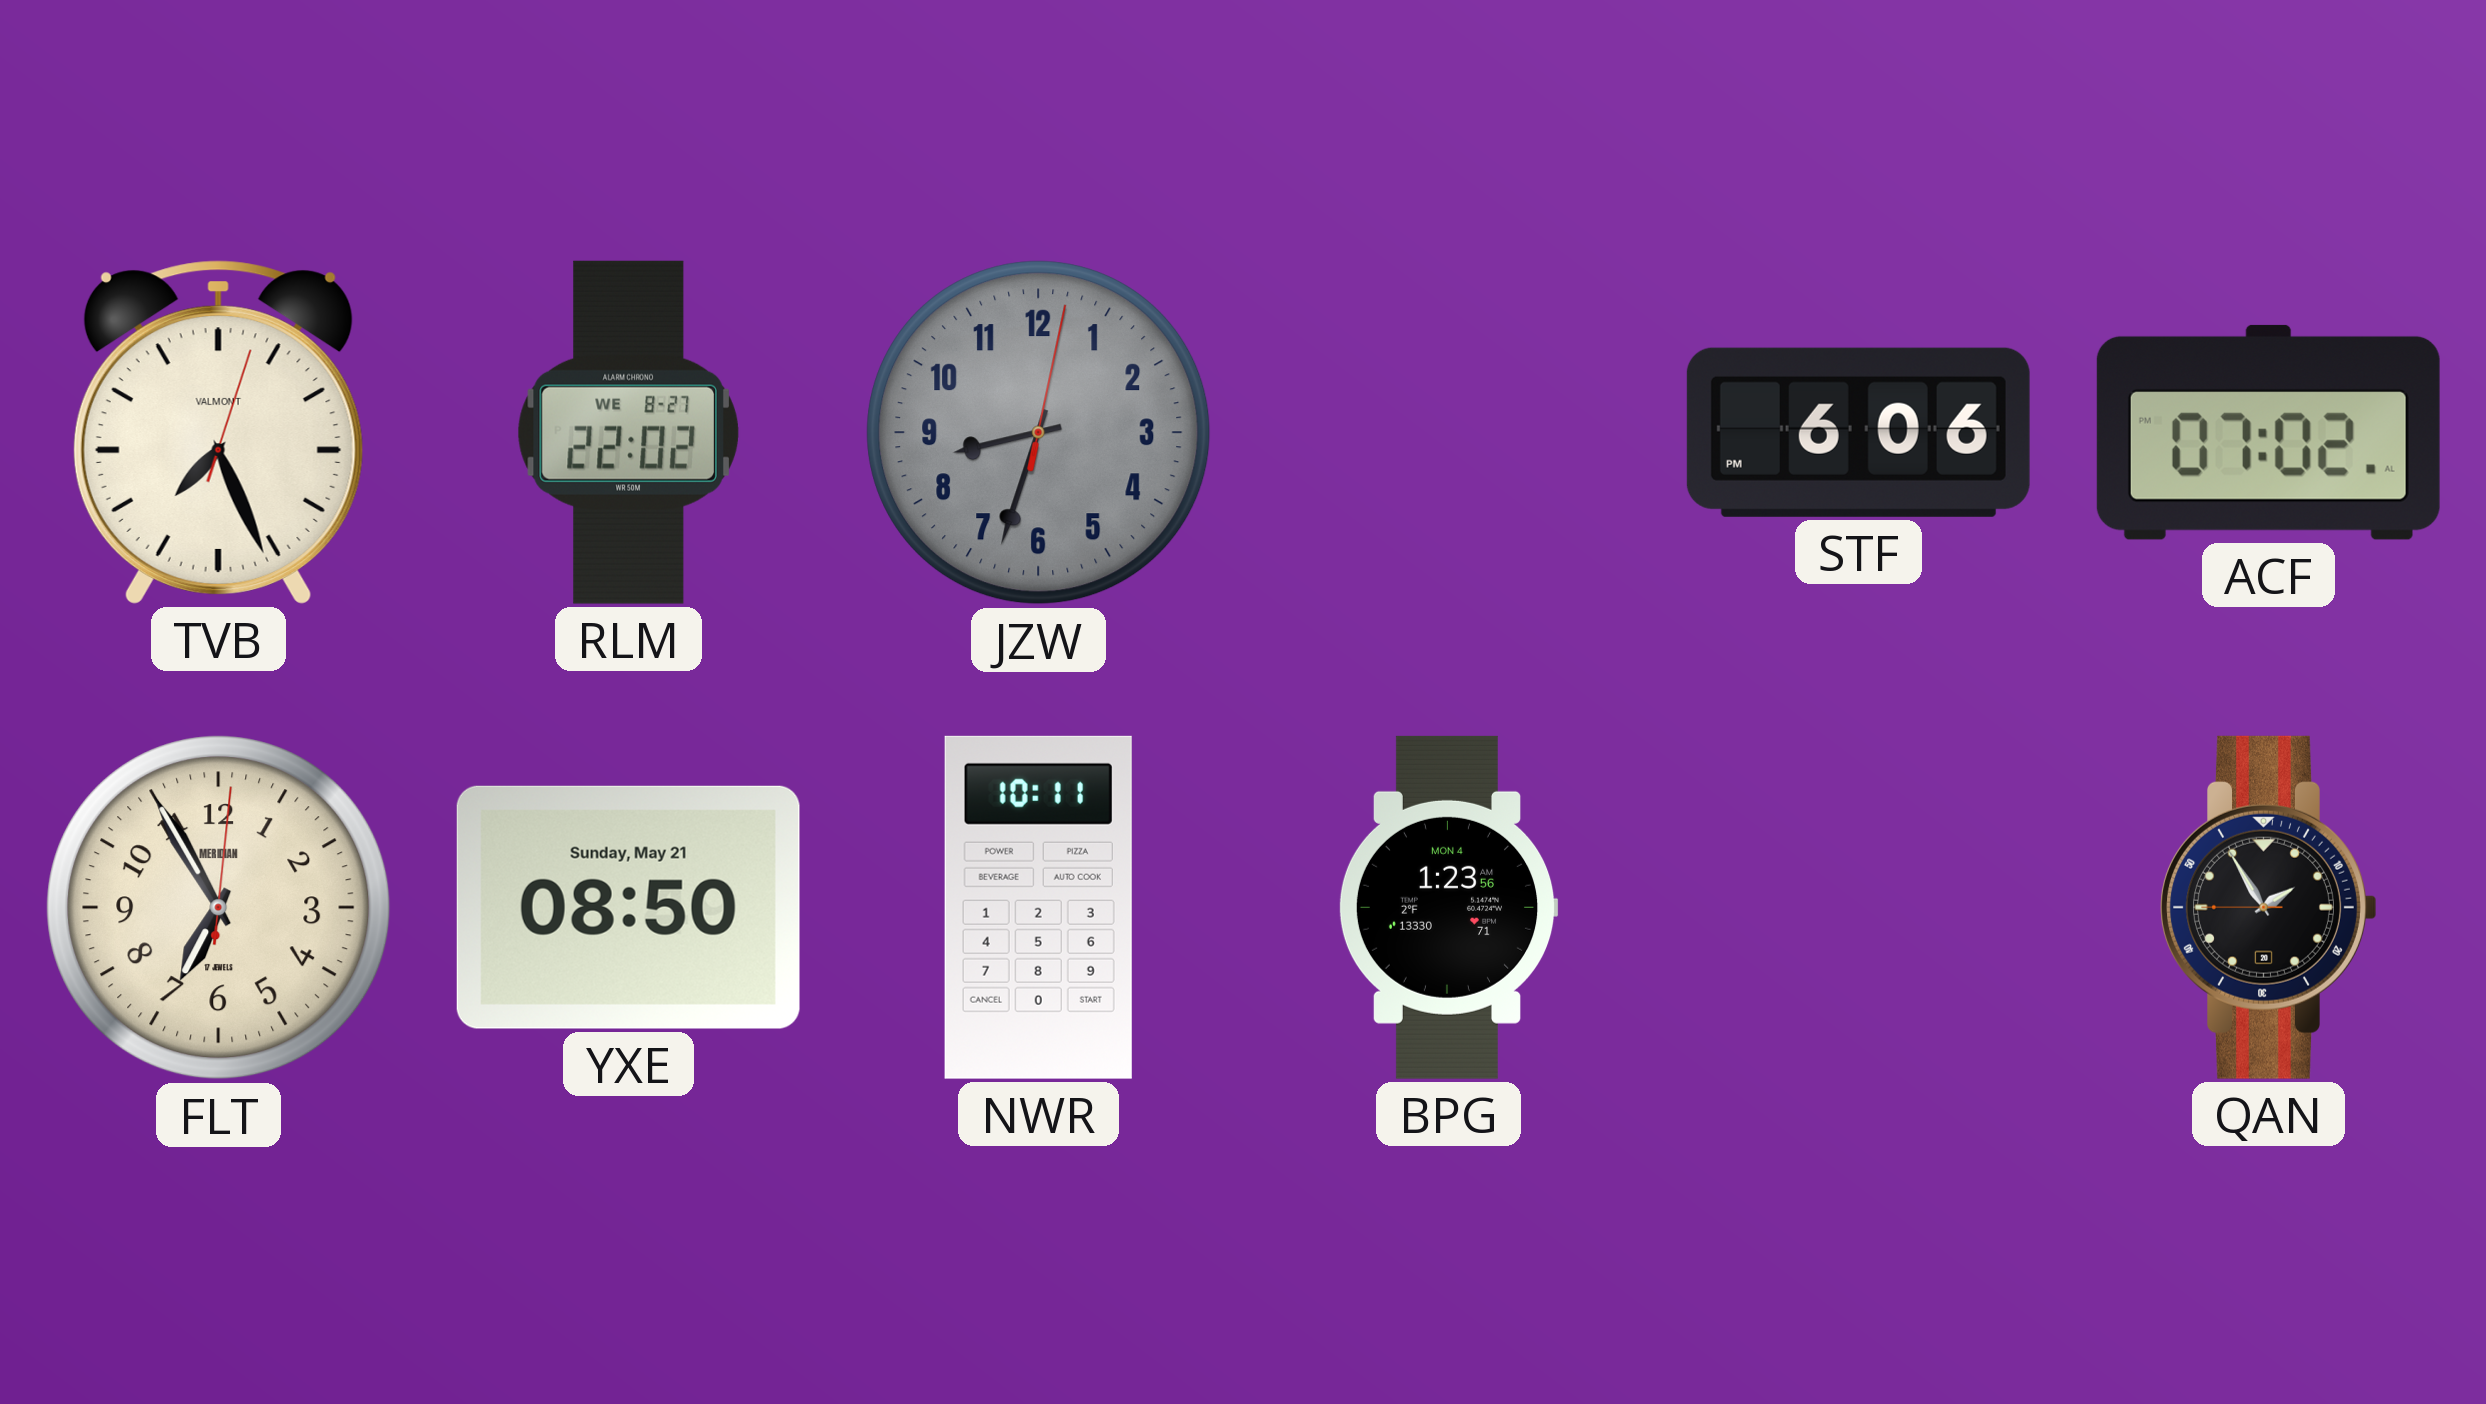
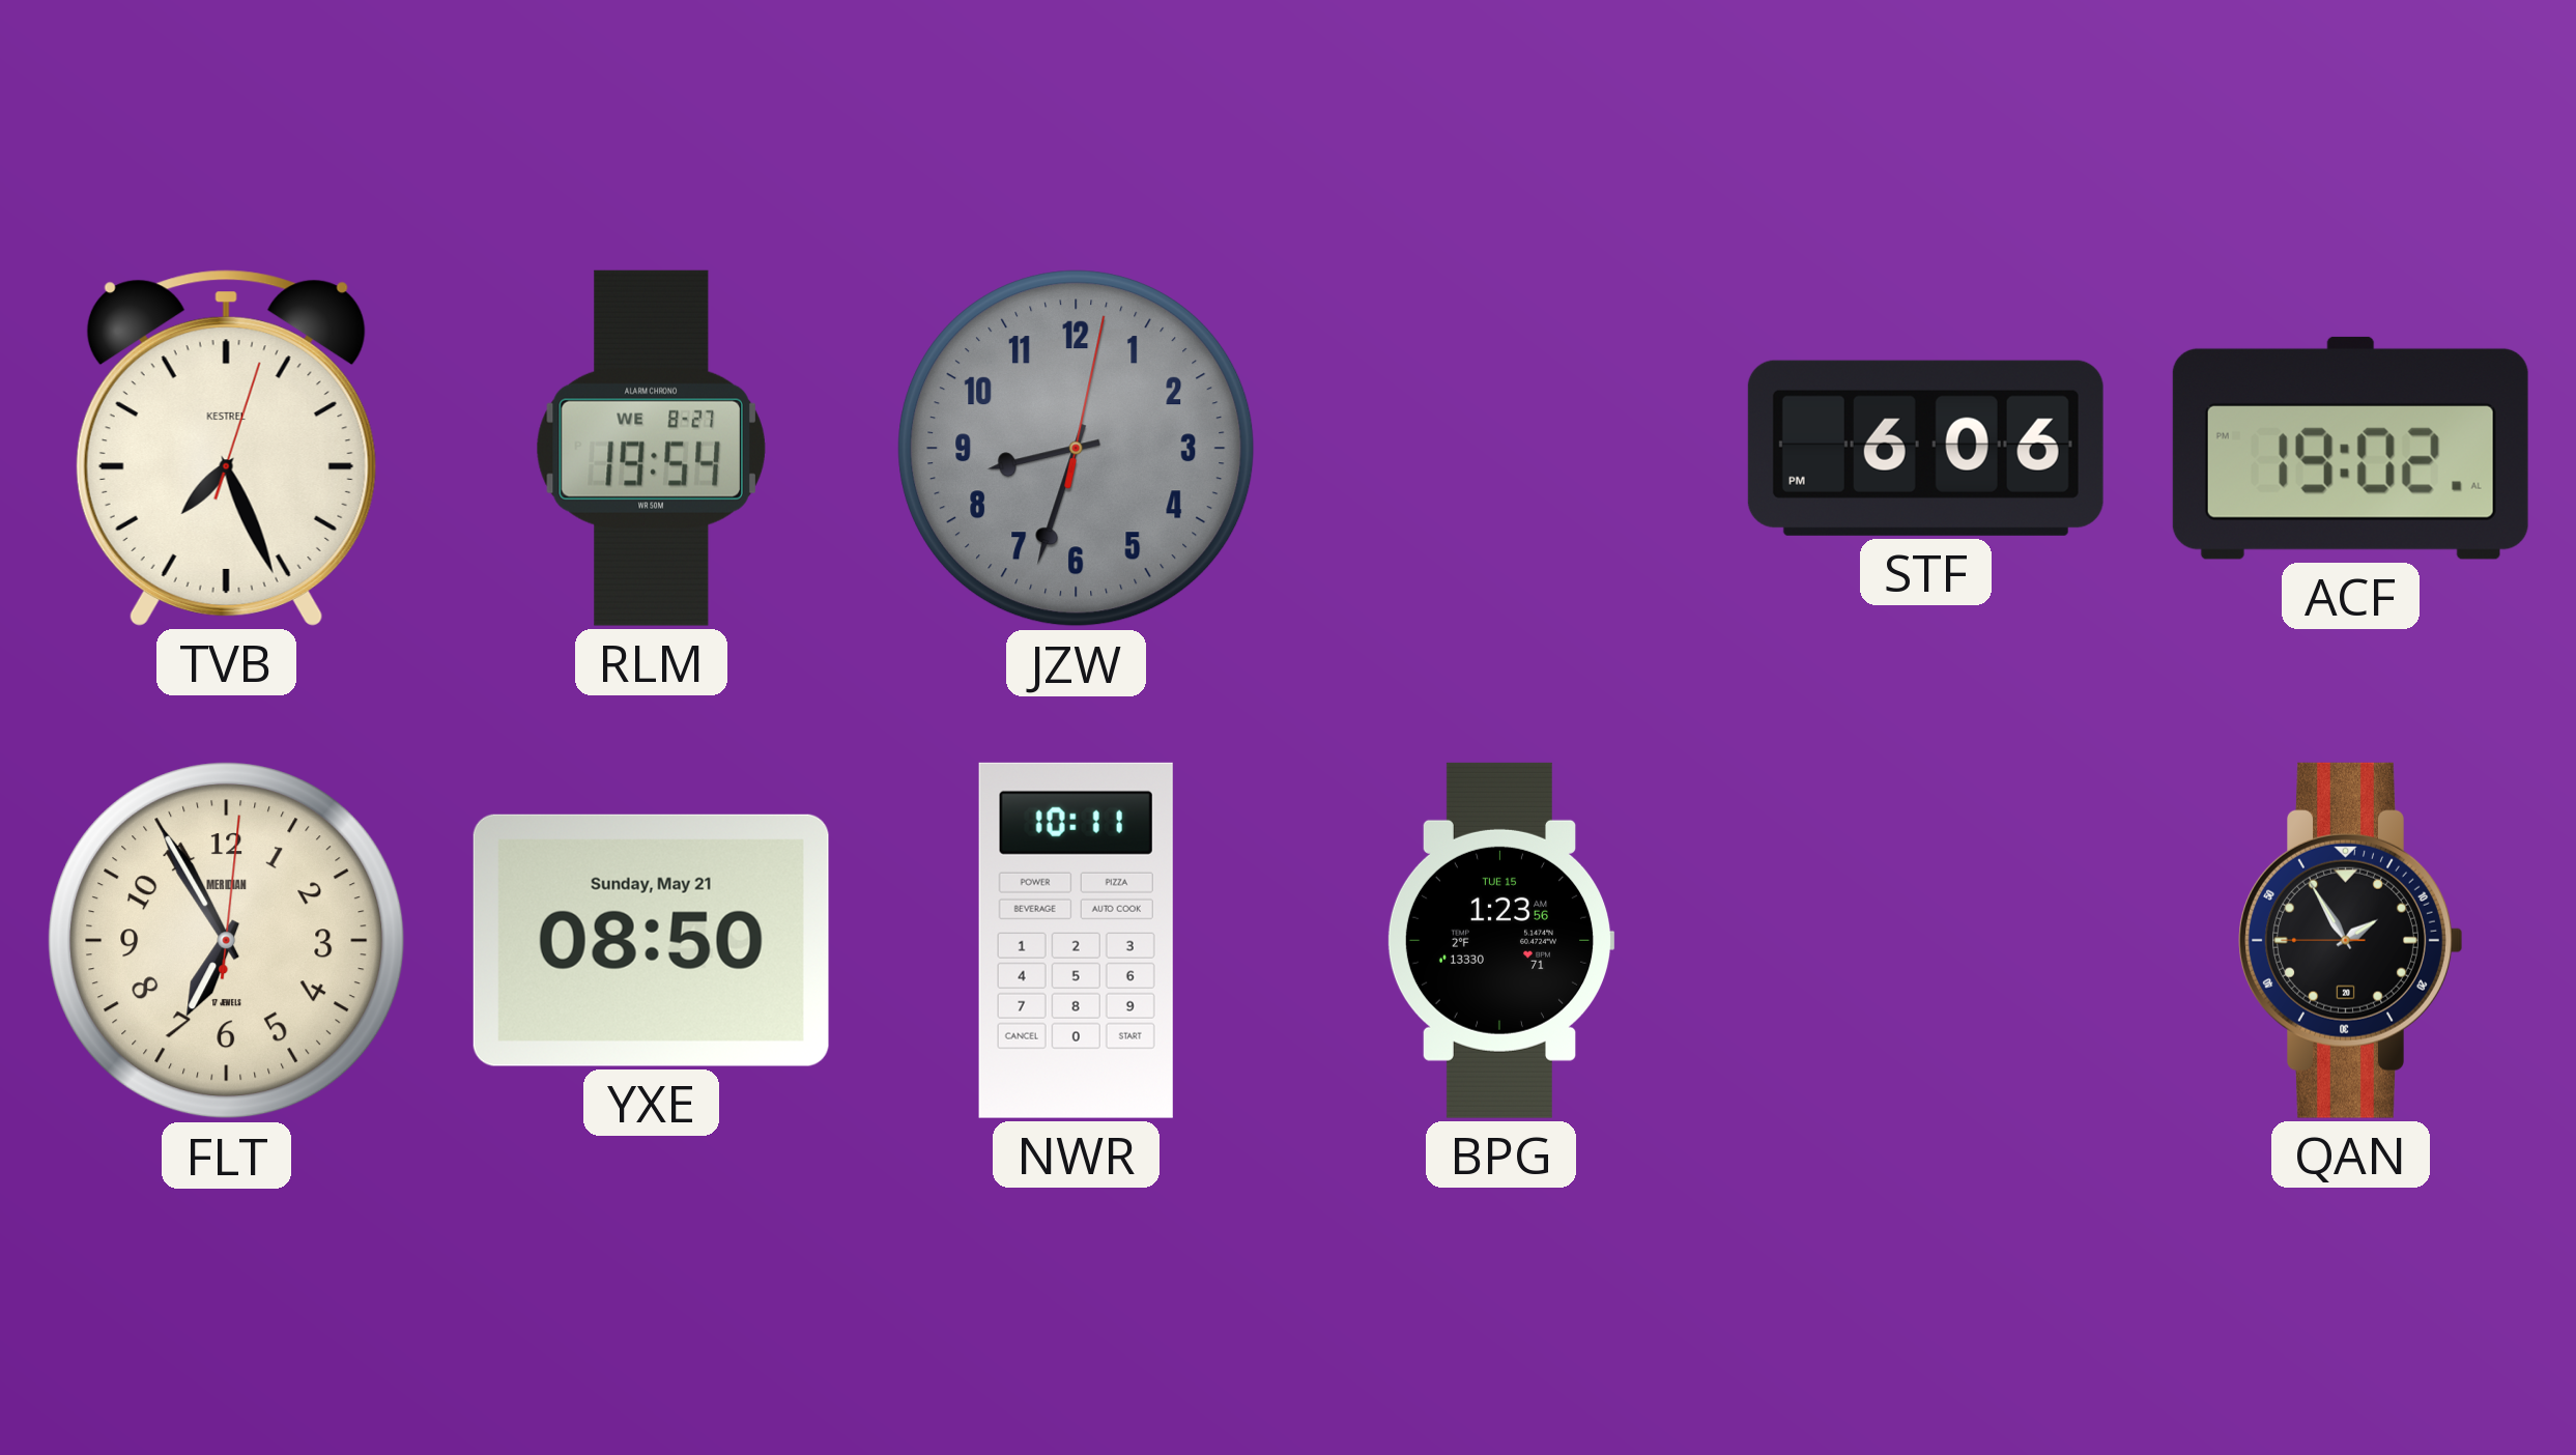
TVB brand: VALMONT -> KESTREL
RLM: 22:02 -> 19:54
ACF: 07:02 -> 19:02
BPG date: MON 4 -> TUE 15
